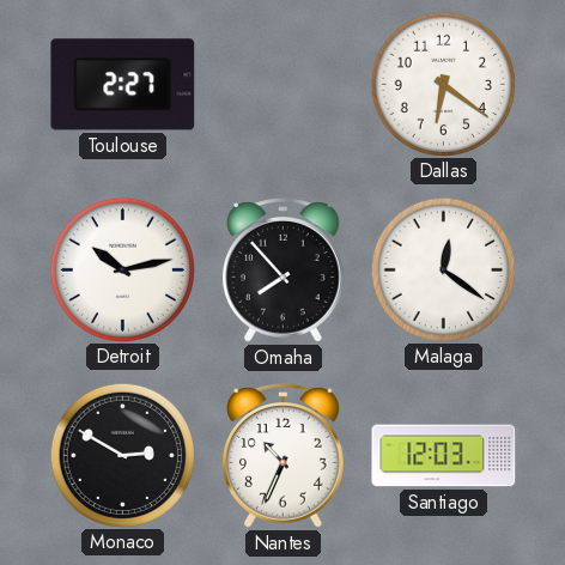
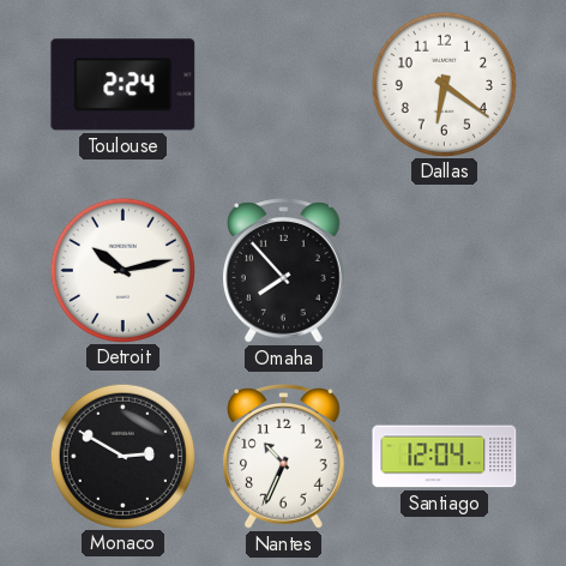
Toulouse: 2:27 -> 2:24
Malaga: 12:21 -> none
Santiago: 12:03 -> 12:04
